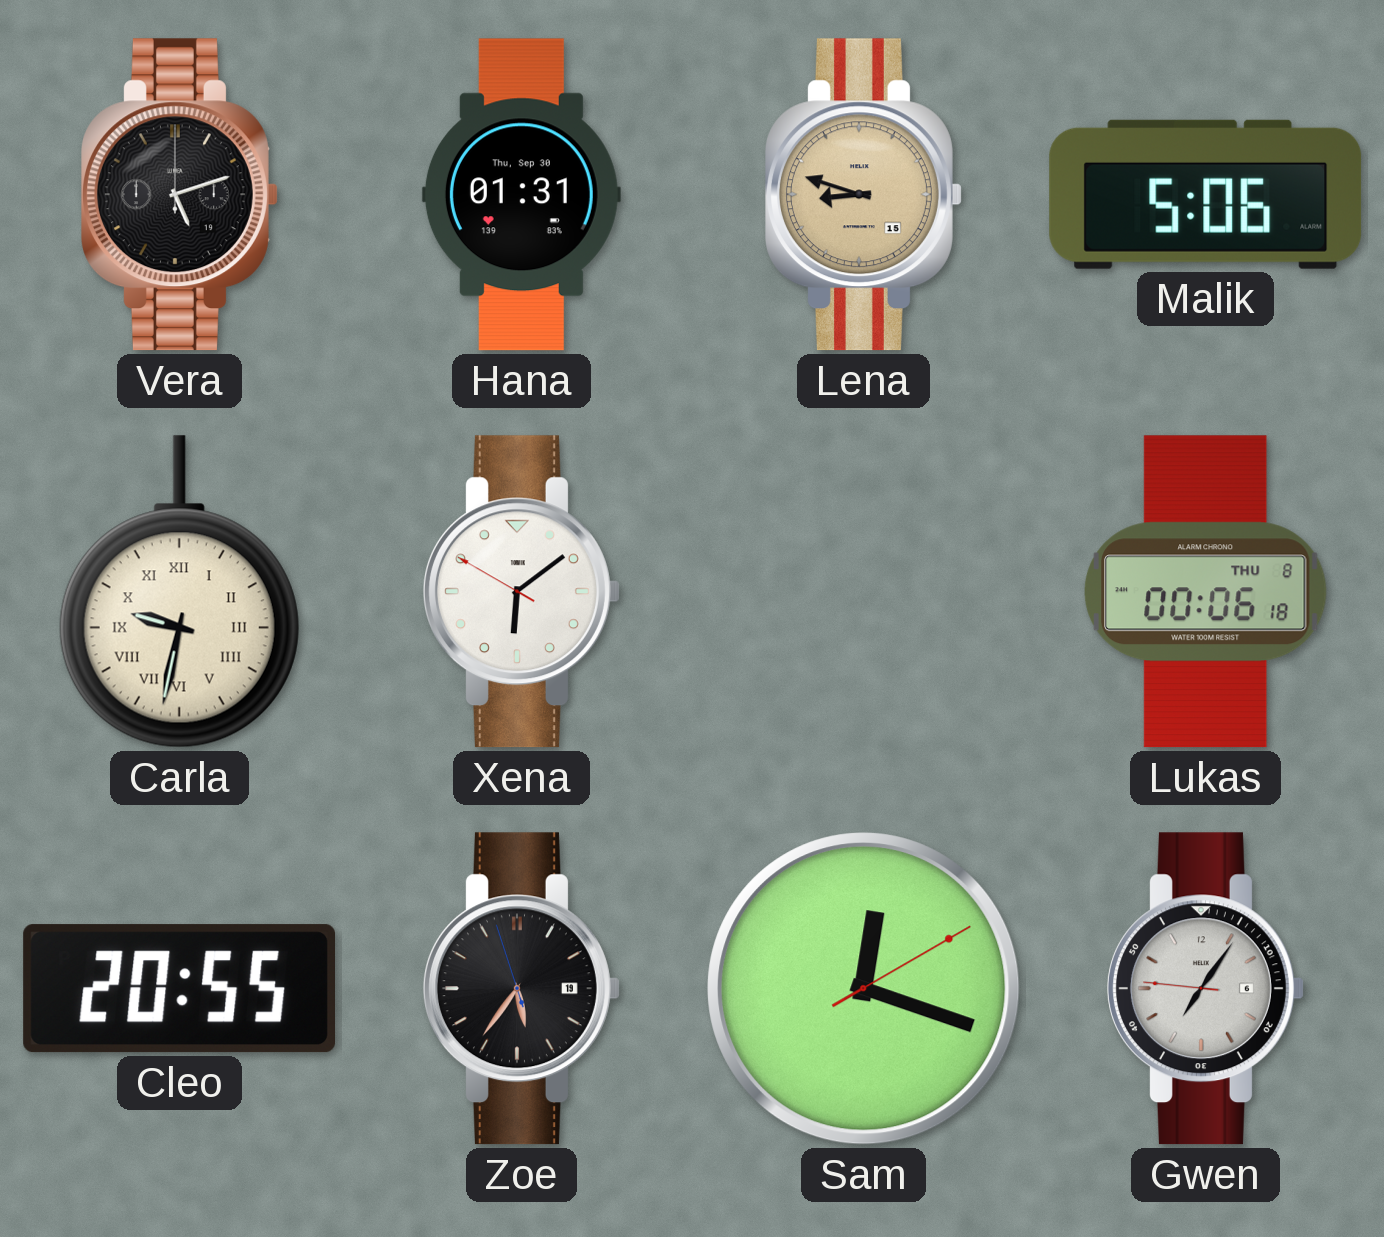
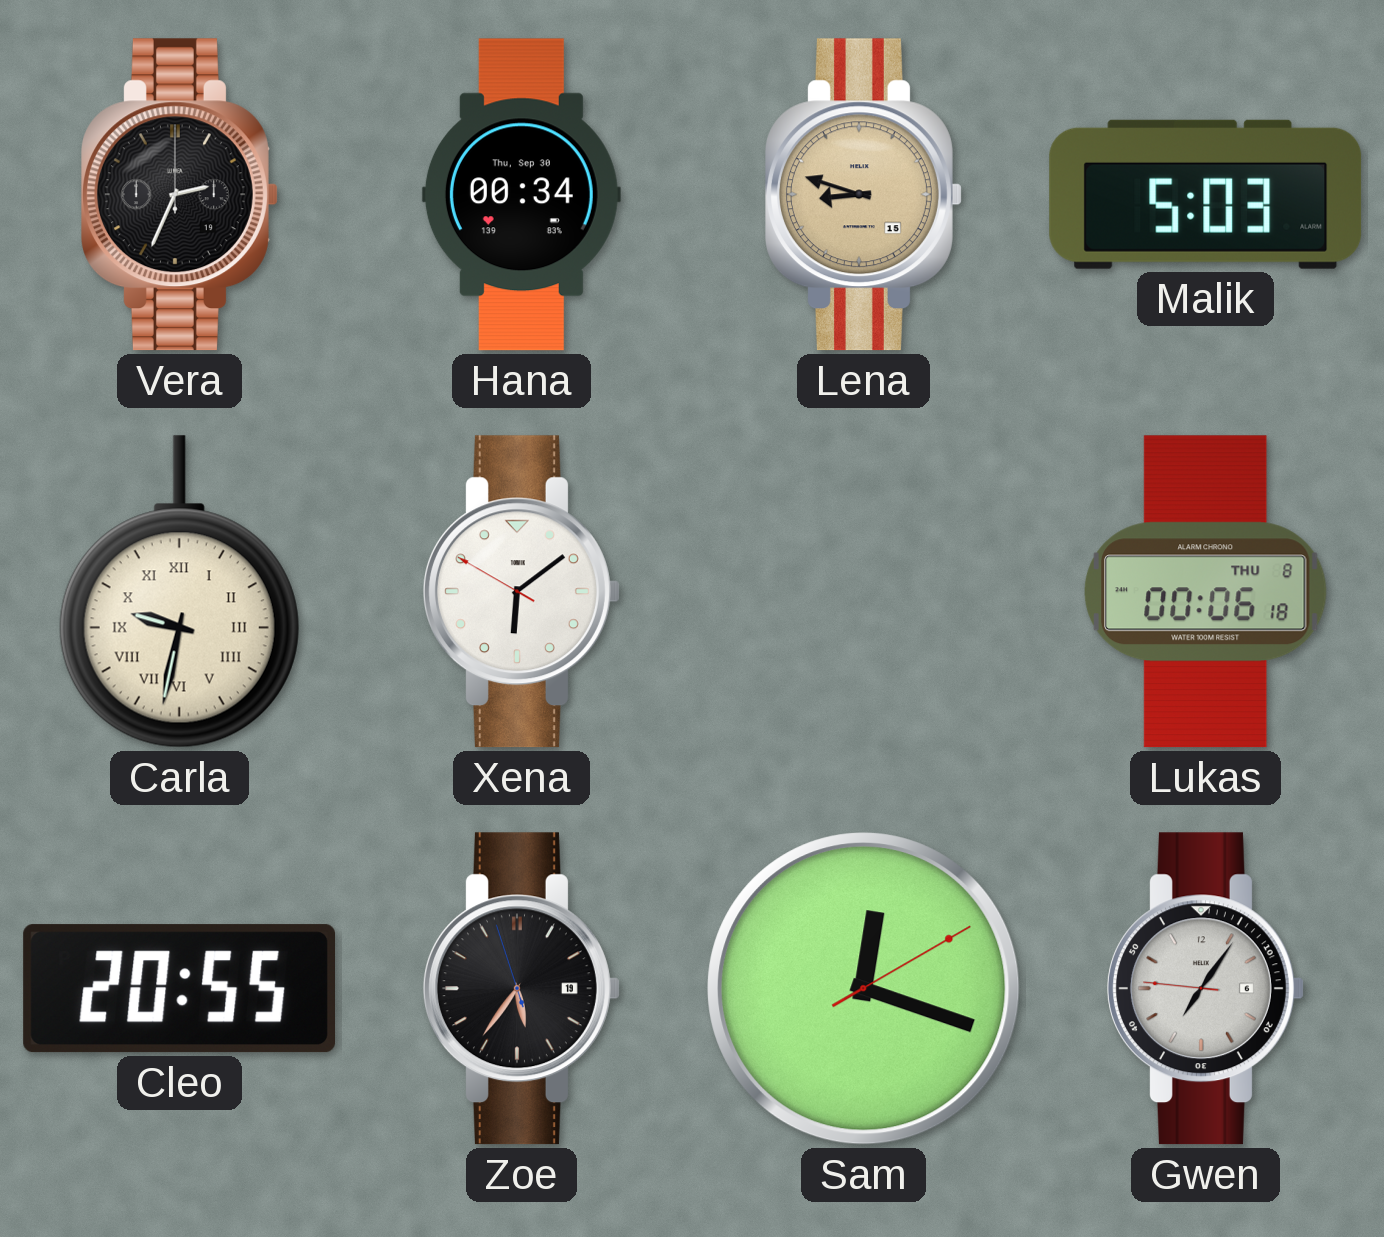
Vera: 5:12 -> 2:34
Hana: 01:31 -> 00:34
Malik: 5:06 -> 5:03
